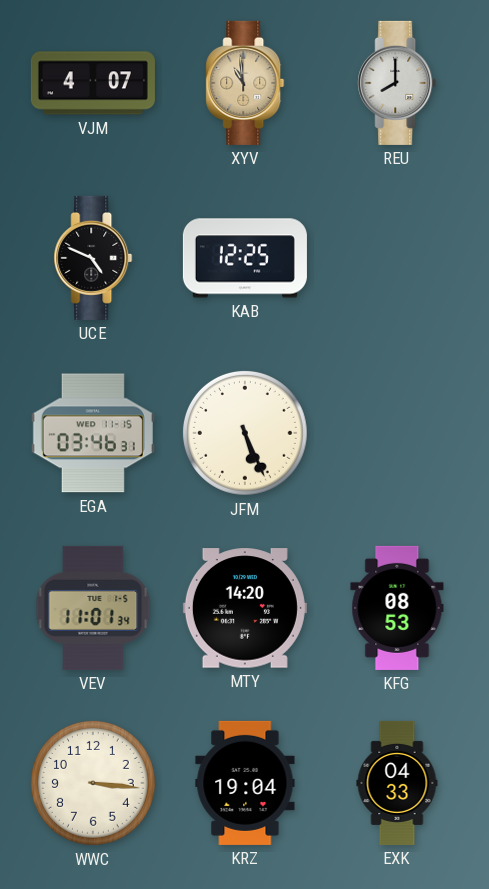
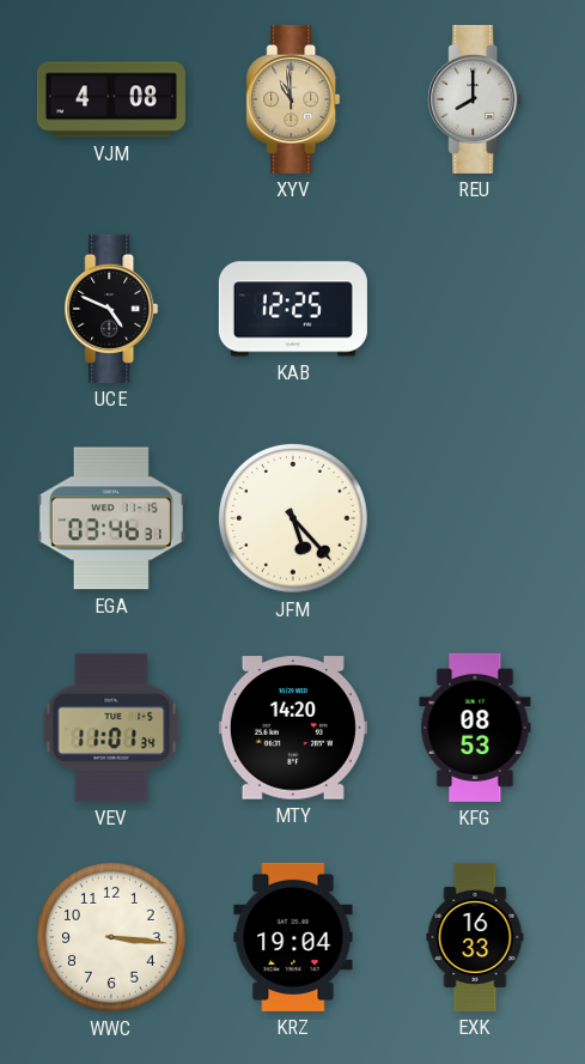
VJM: 4:07 -> 4:08
JFM: 5:26 -> 5:23
EXK: 04:33 -> 16:33
